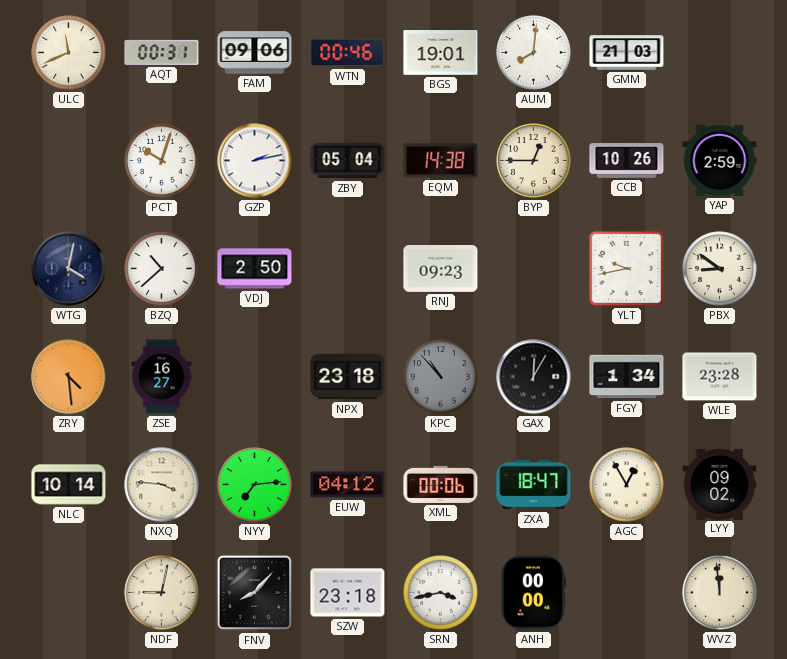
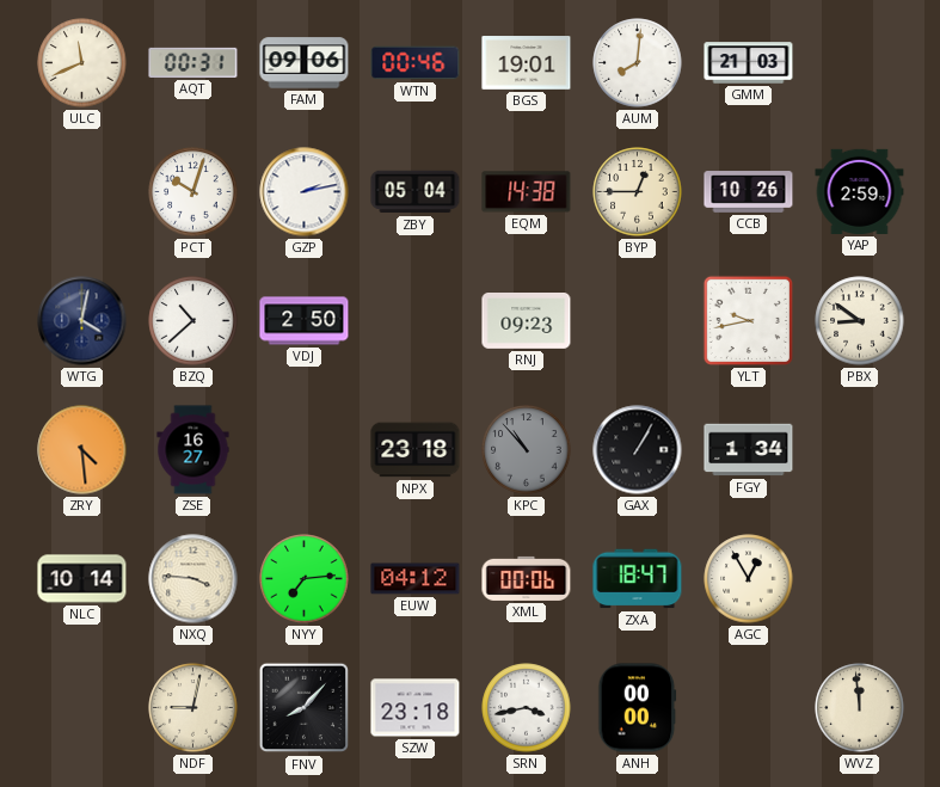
GAX: 12:05 -> 1:05
WLE: 23:28 -> none
LYY: 09:02 -> none
